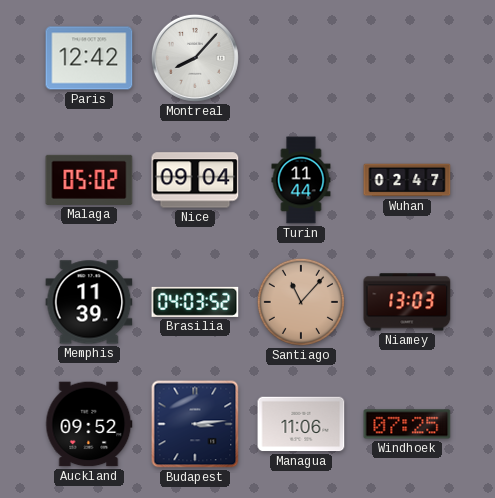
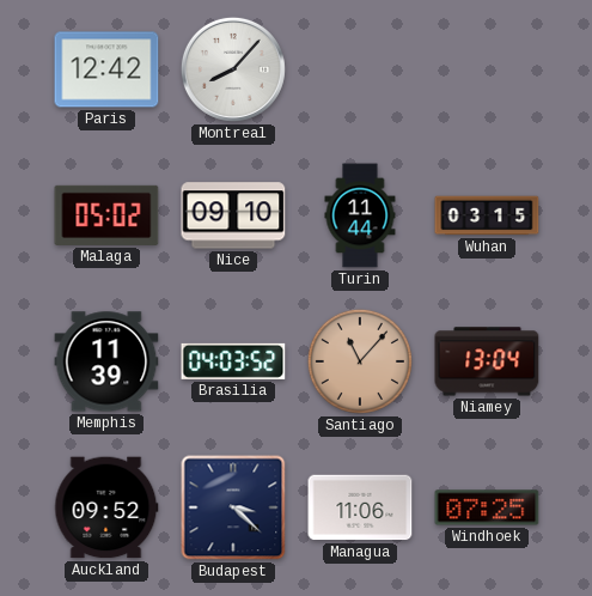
Nice: 09:04 -> 09:10
Wuhan: 02:47 -> 03:15
Niamey: 13:03 -> 13:04
Budapest: 3:14 -> 3:22
